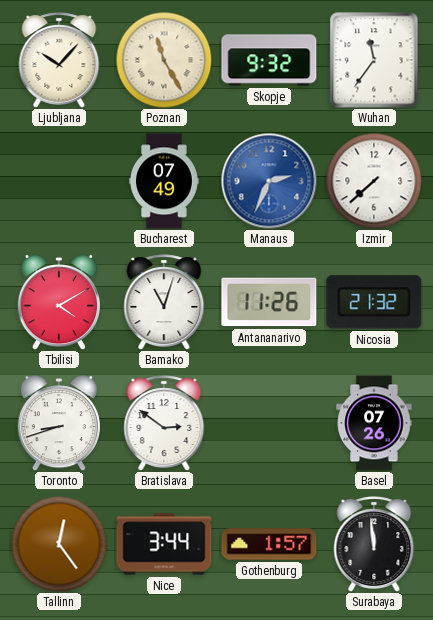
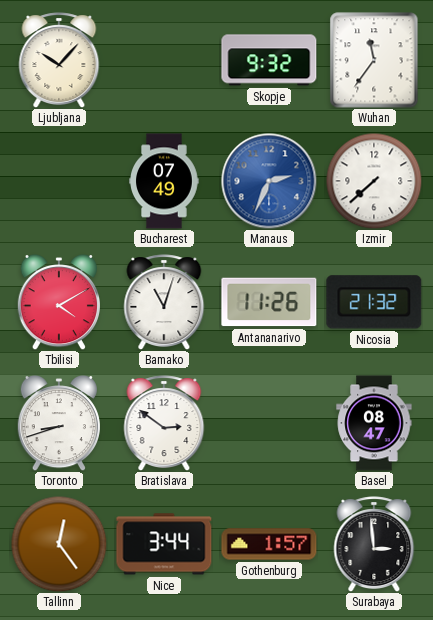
Poznan: 11:25 -> none
Basel: 07:26 -> 08:47
Surabaya: 11:59 -> 2:59
